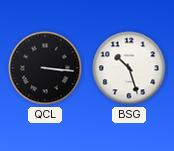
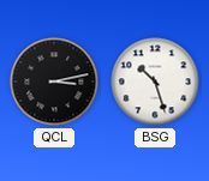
QCL: 3:16 -> 3:13
